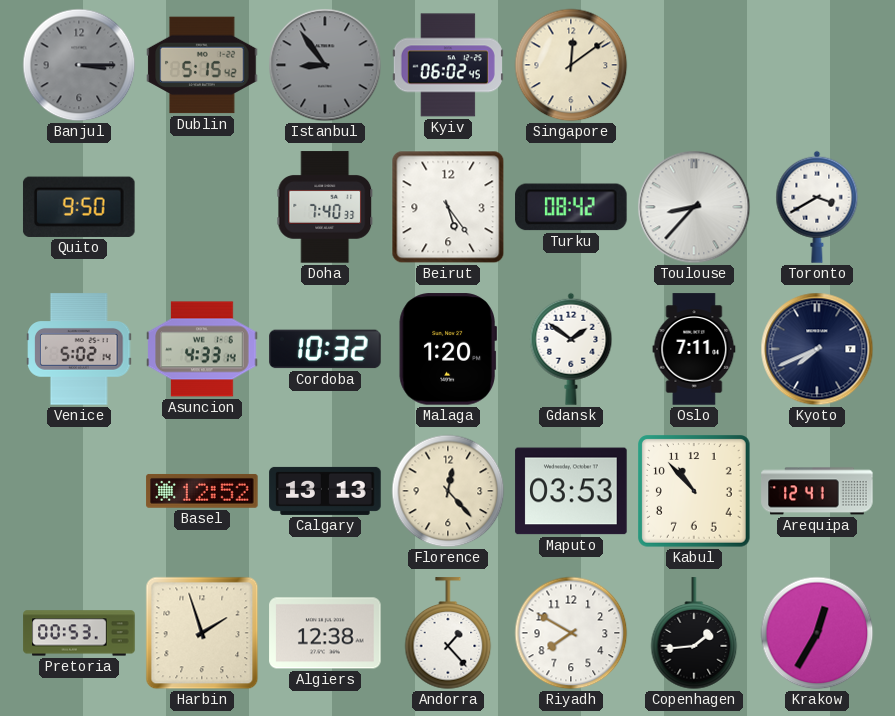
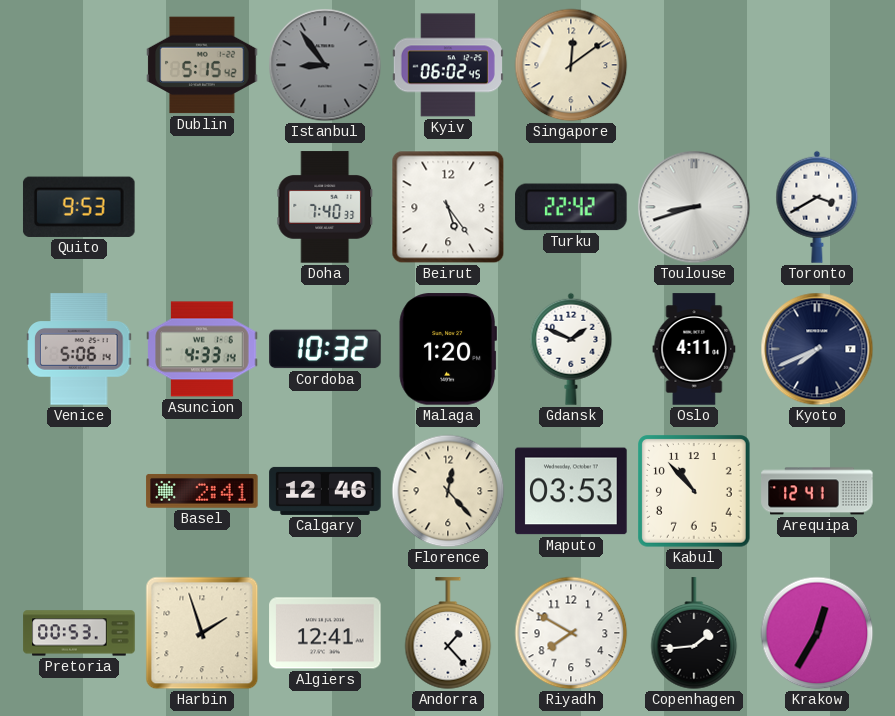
Banjul: 3:15 -> none
Quito: 9:50 -> 9:53
Turku: 08:42 -> 22:42
Toulouse: 8:37 -> 8:42
Venice: 5:02 -> 5:06
Gdansk: 1:51 -> 1:49
Oslo: 7:11 -> 4:11
Basel: 12:52 -> 2:41
Calgary: 13:13 -> 12:46
Algiers: 12:38 -> 12:41
